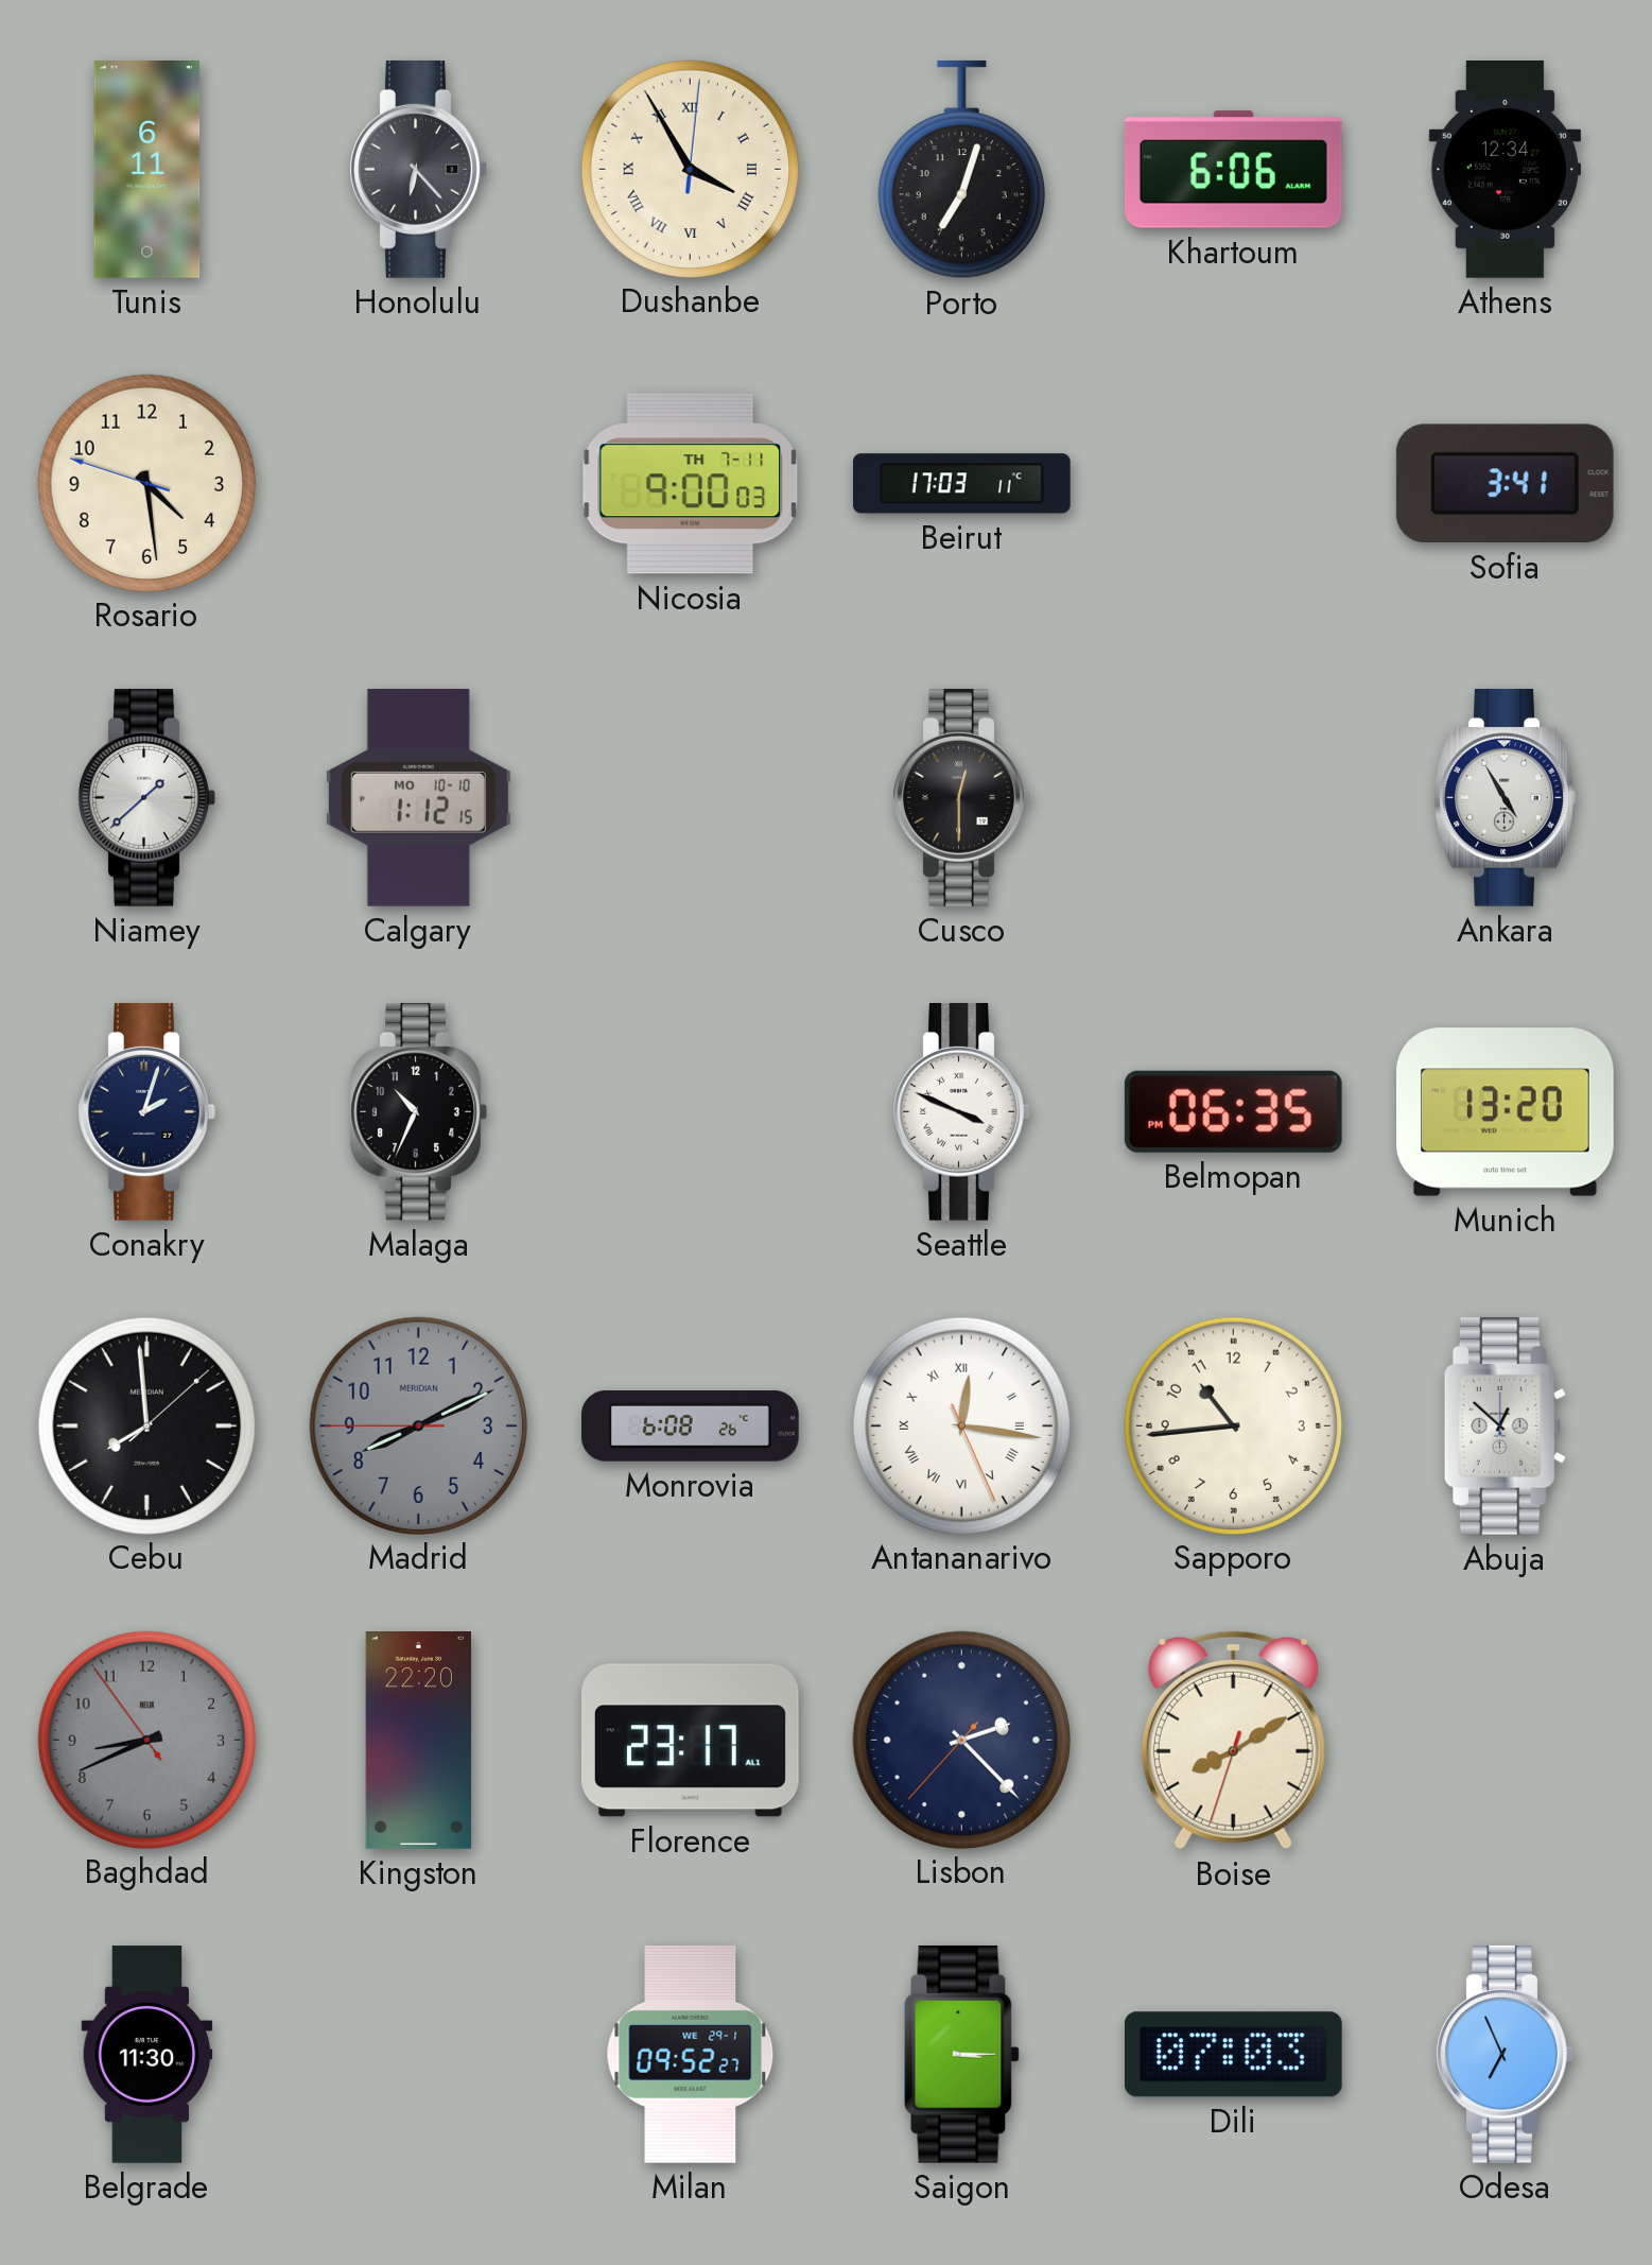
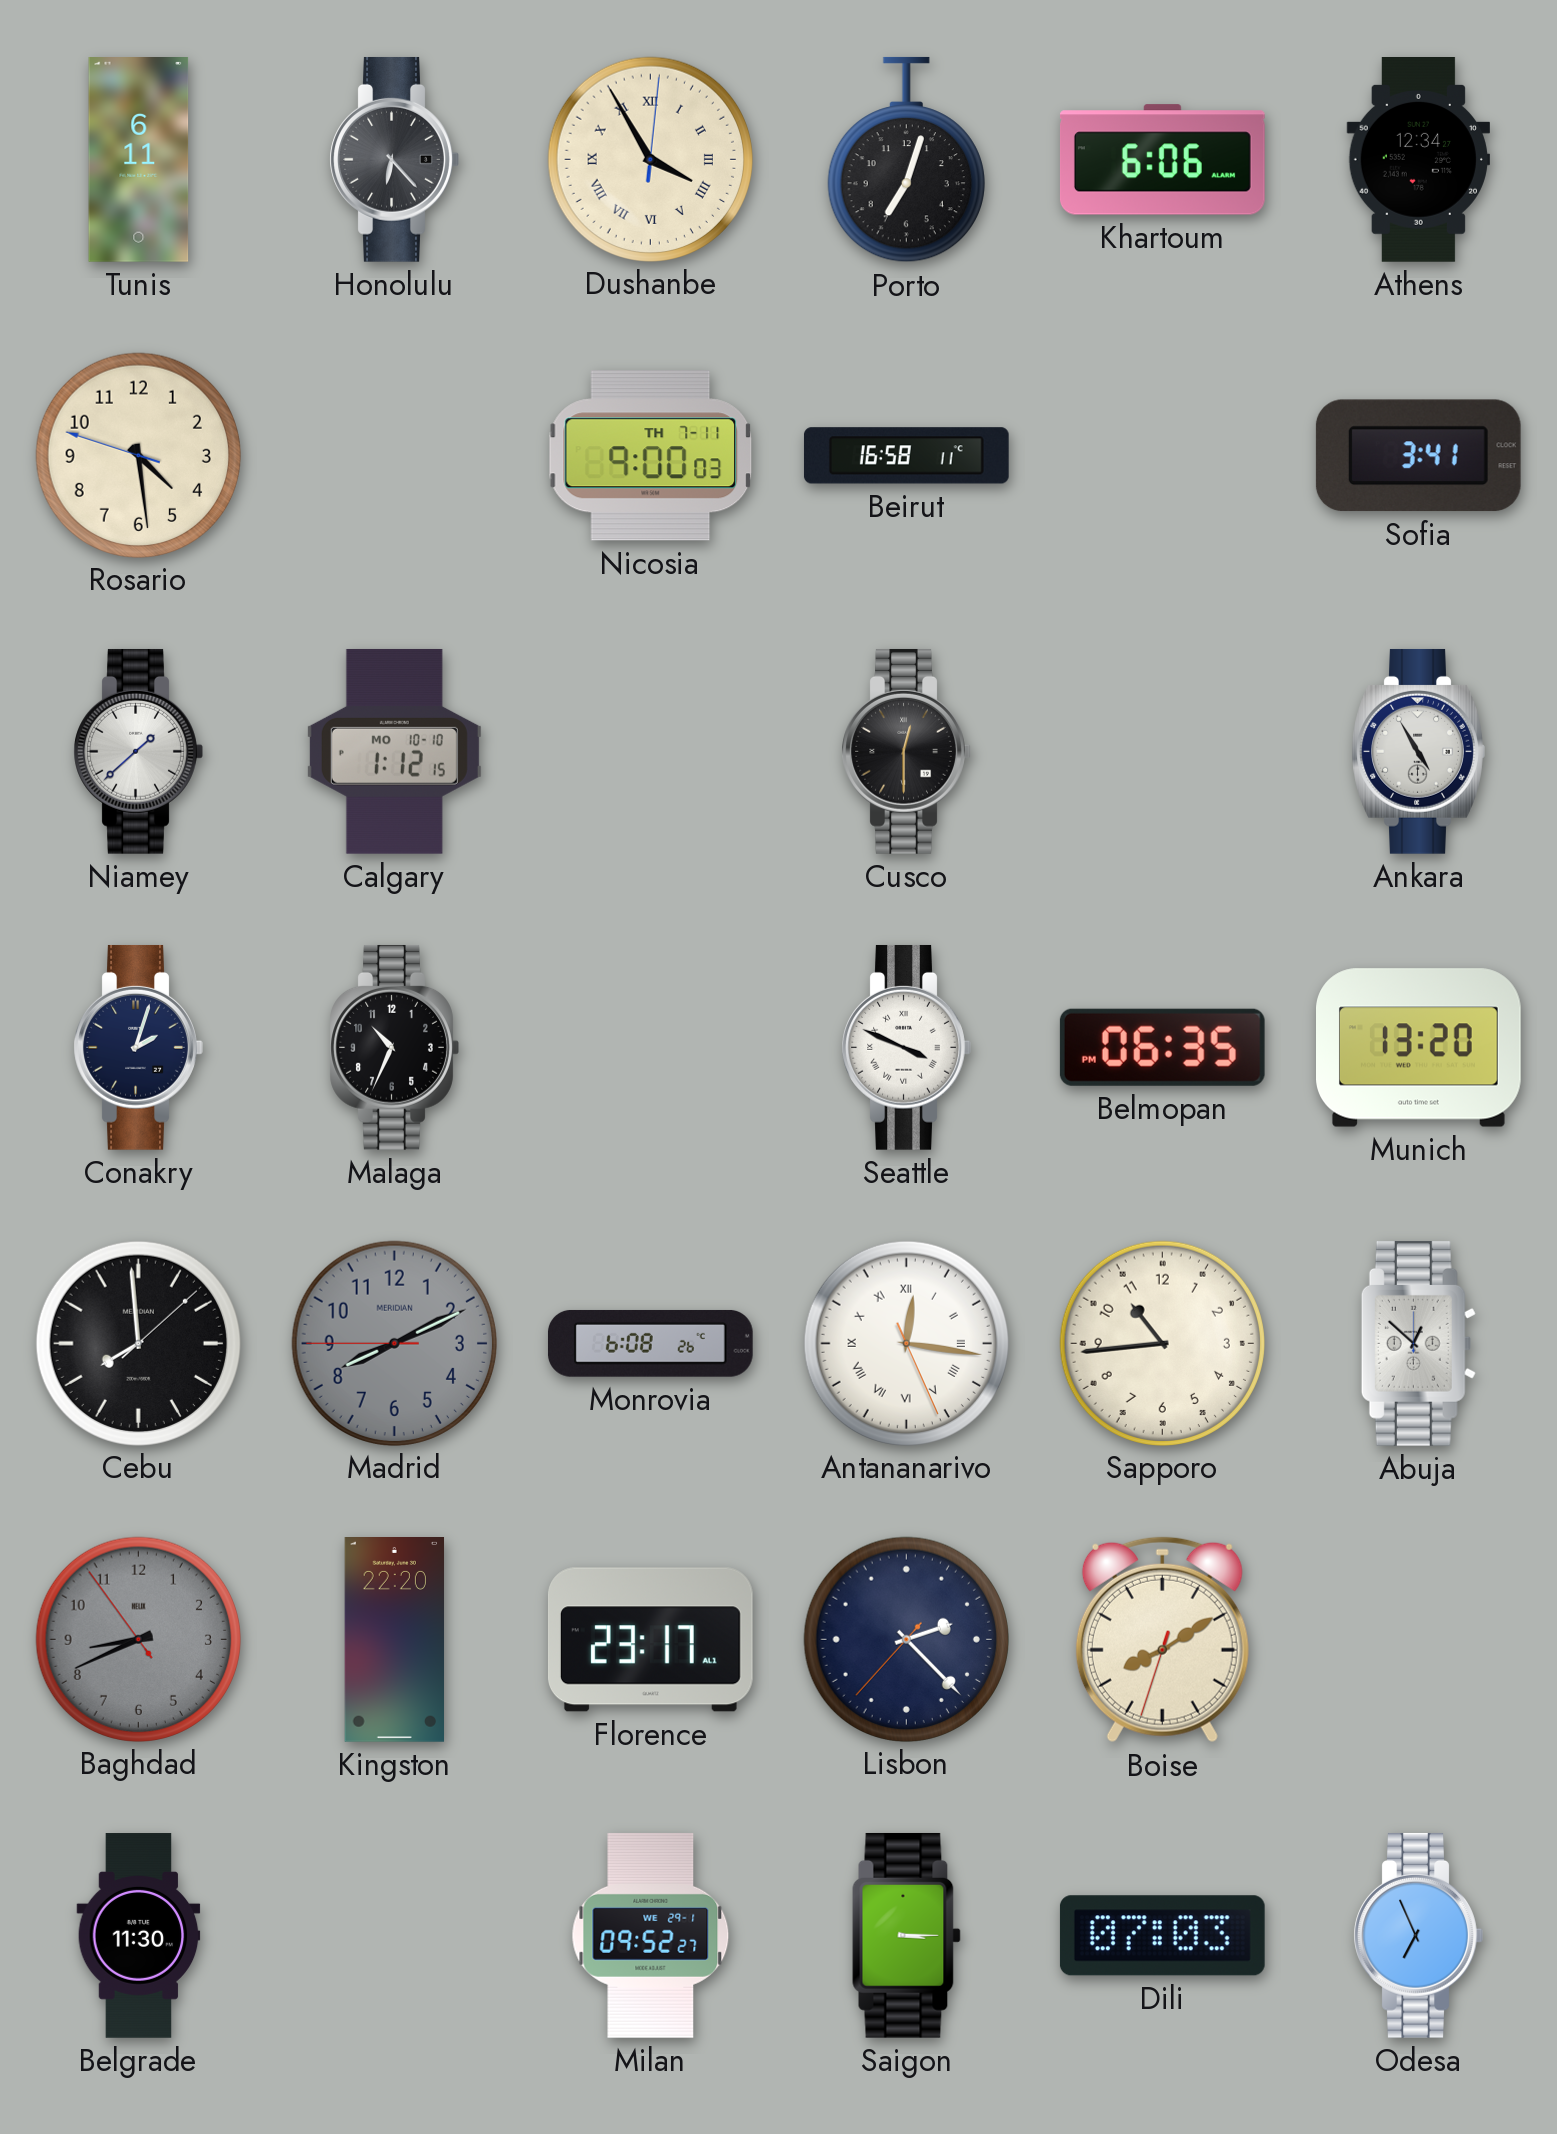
Beirut: 17:03 -> 16:58
